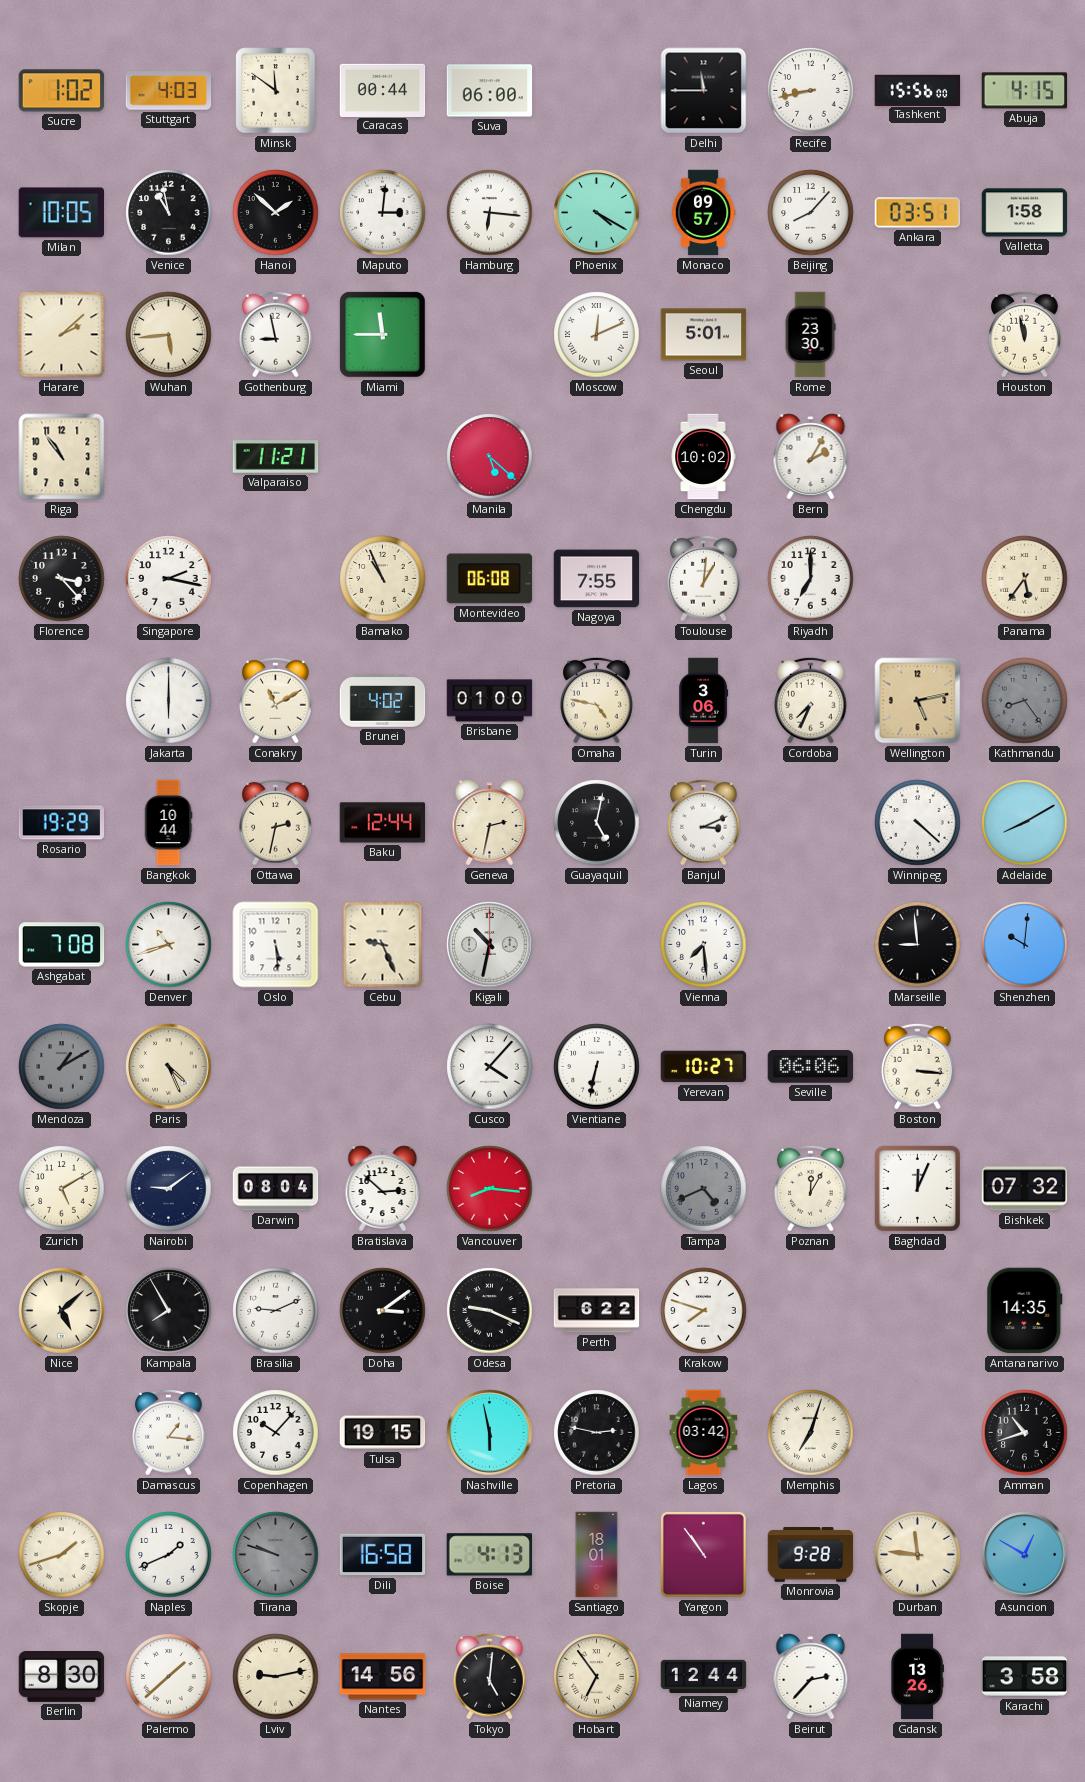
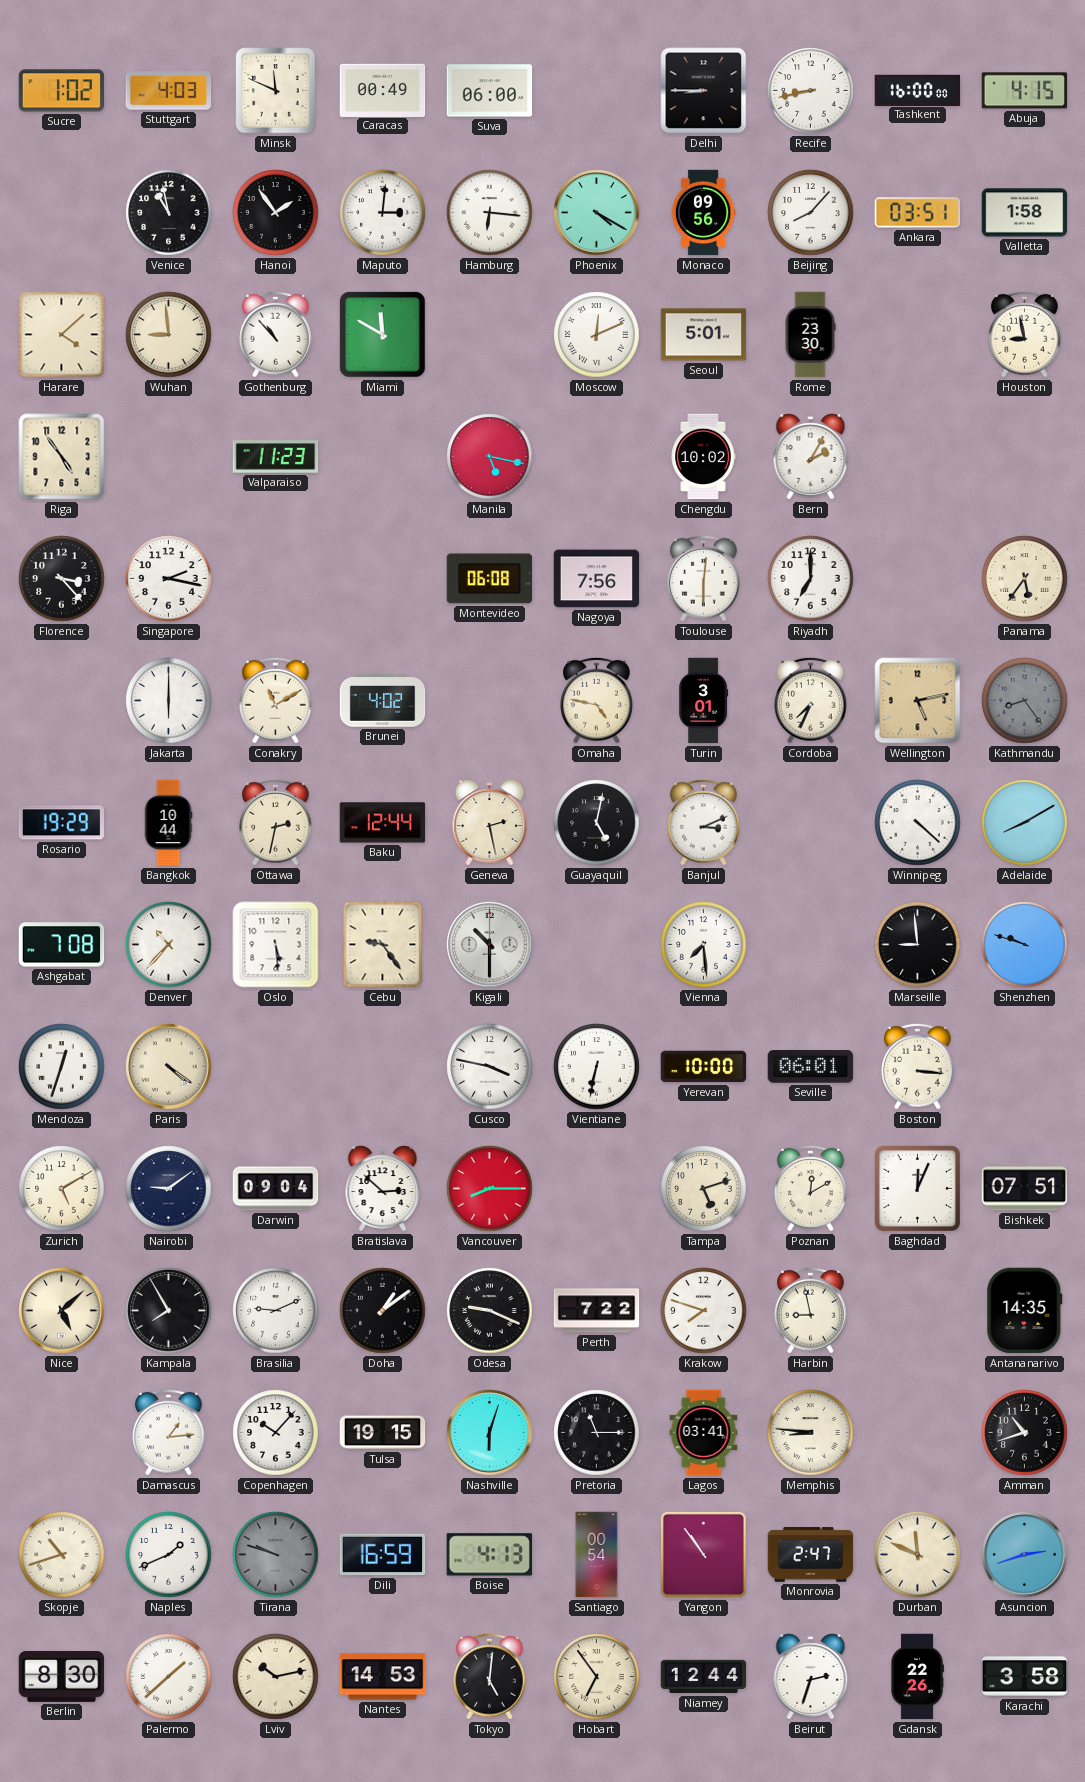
Minsk: 11:51 -> 11:49
Caracas: 00:44 -> 00:49
Delhi: 11:45 -> 8:45
Tashkent: 15:56 -> 16:00
Milan: 10:05 -> none
Hanoi: 1:52 -> 1:54
Monaco: 09:57 -> 09:56
Harare: 2:08 -> 4:08
Wuhan: 5:44 -> 8:59
Gothenburg: 8:58 -> 10:53
Miami: 11:45 -> 11:50
Houston: 11:58 -> 8:58
Riga: 10:54 -> 4:54
Valparaiso: 11:21 -> 11:23
Manila: 5:22 -> 5:17
Bamako: 10:56 -> none
Nagoya: 7:55 -> 7:56
Toulouse: 1:01 -> 6:01
Brisbane: 01:00 -> none
Turin: 3:06 -> 3:01
Geneva: 2:32 -> 2:28
Denver: 10:42 -> 10:37
Cebu: 9:26 -> 9:24
Kigali: 10:32 -> 10:30
Shenzhen: 10:01 -> 9:48
Mendoza: 1:10 -> 12:33
Mendoza dial: grey -> white
Paris: 4:26 -> 4:21
Cusco: 4:07 -> 3:47
Yerevan: 10:27 -> 10:00
Seville: 06:06 -> 06:01
Darwin: 08:04 -> 09:04
Vancouver: 8:16 -> 8:15
Tampa: 4:41 -> 5:12
Tampa dial: grey -> cream
Poznan: 12:05 -> 12:10
Bishkek: 07:32 -> 07:51
Doha: 3:09 -> 1:09
Perth: 6:22 -> 7:22
Harbin: none -> 8:58
Damascus: 1:16 -> 1:14
Nashville: 5:58 -> 6:03
Pretoria: 2:47 -> 11:15
Lagos: 03:42 -> 03:41
Memphis: 7:03 -> 8:46
Skopje: 1:42 -> 10:42
Dili: 16:58 -> 16:59
Santiago: 18:01 -> 00:54
Monrovia: 9:28 -> 2:47
Durban: 11:46 -> 11:49
Asuncion: 12:50 -> 2:42
Lviv: 9:13 -> 10:13
Nantes: 14:56 -> 14:53
Beirut: 2:37 -> 2:33
Gdansk: 13:26 -> 22:26
